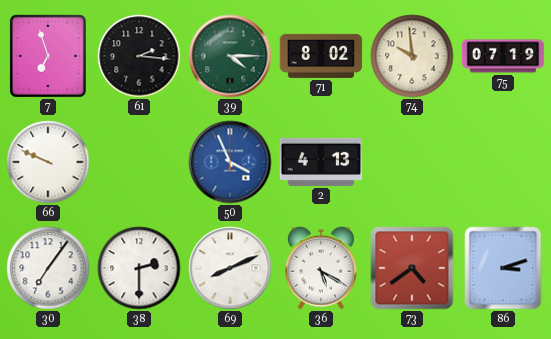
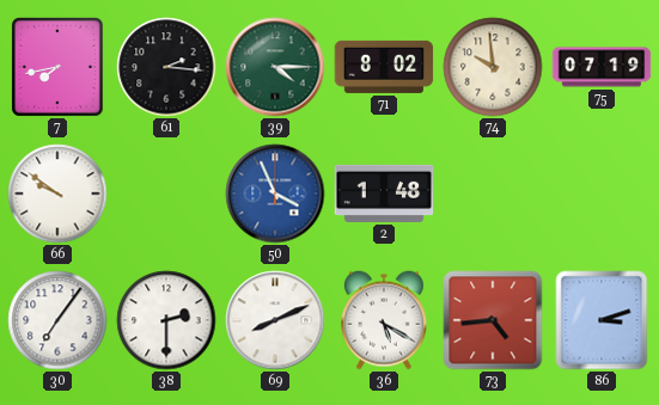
7: 6:57 -> 7:43
66: 9:49 -> 9:51
2: 4:13 -> 1:48
73: 4:39 -> 4:44
